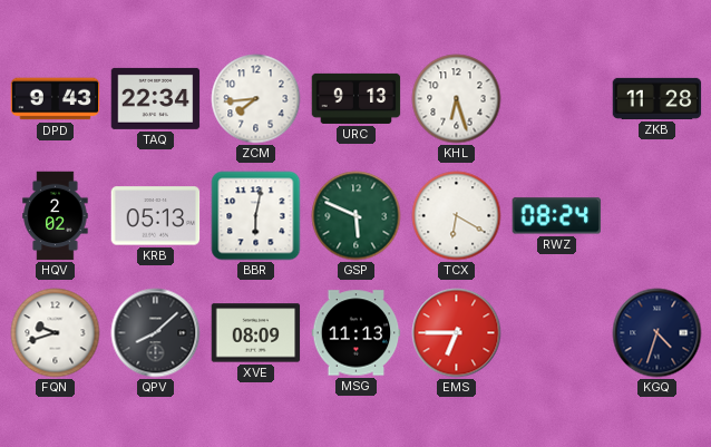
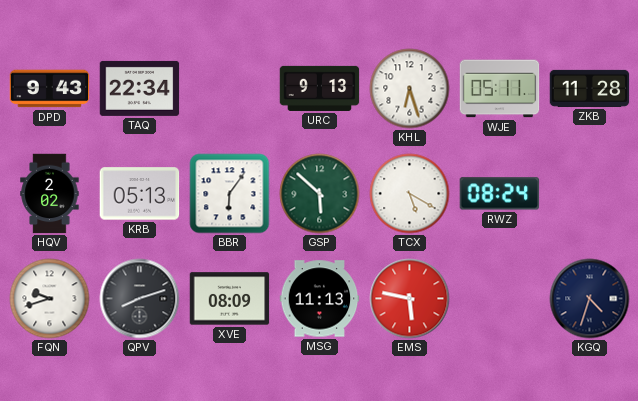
ZCM: 7:44 -> none
WJE: none -> 05:11
BBR: 6:02 -> 6:06
GSP: 5:49 -> 5:52
TCX: 6:20 -> 5:20
QPV: 8:08 -> 8:12
EMS: 6:45 -> 5:47
